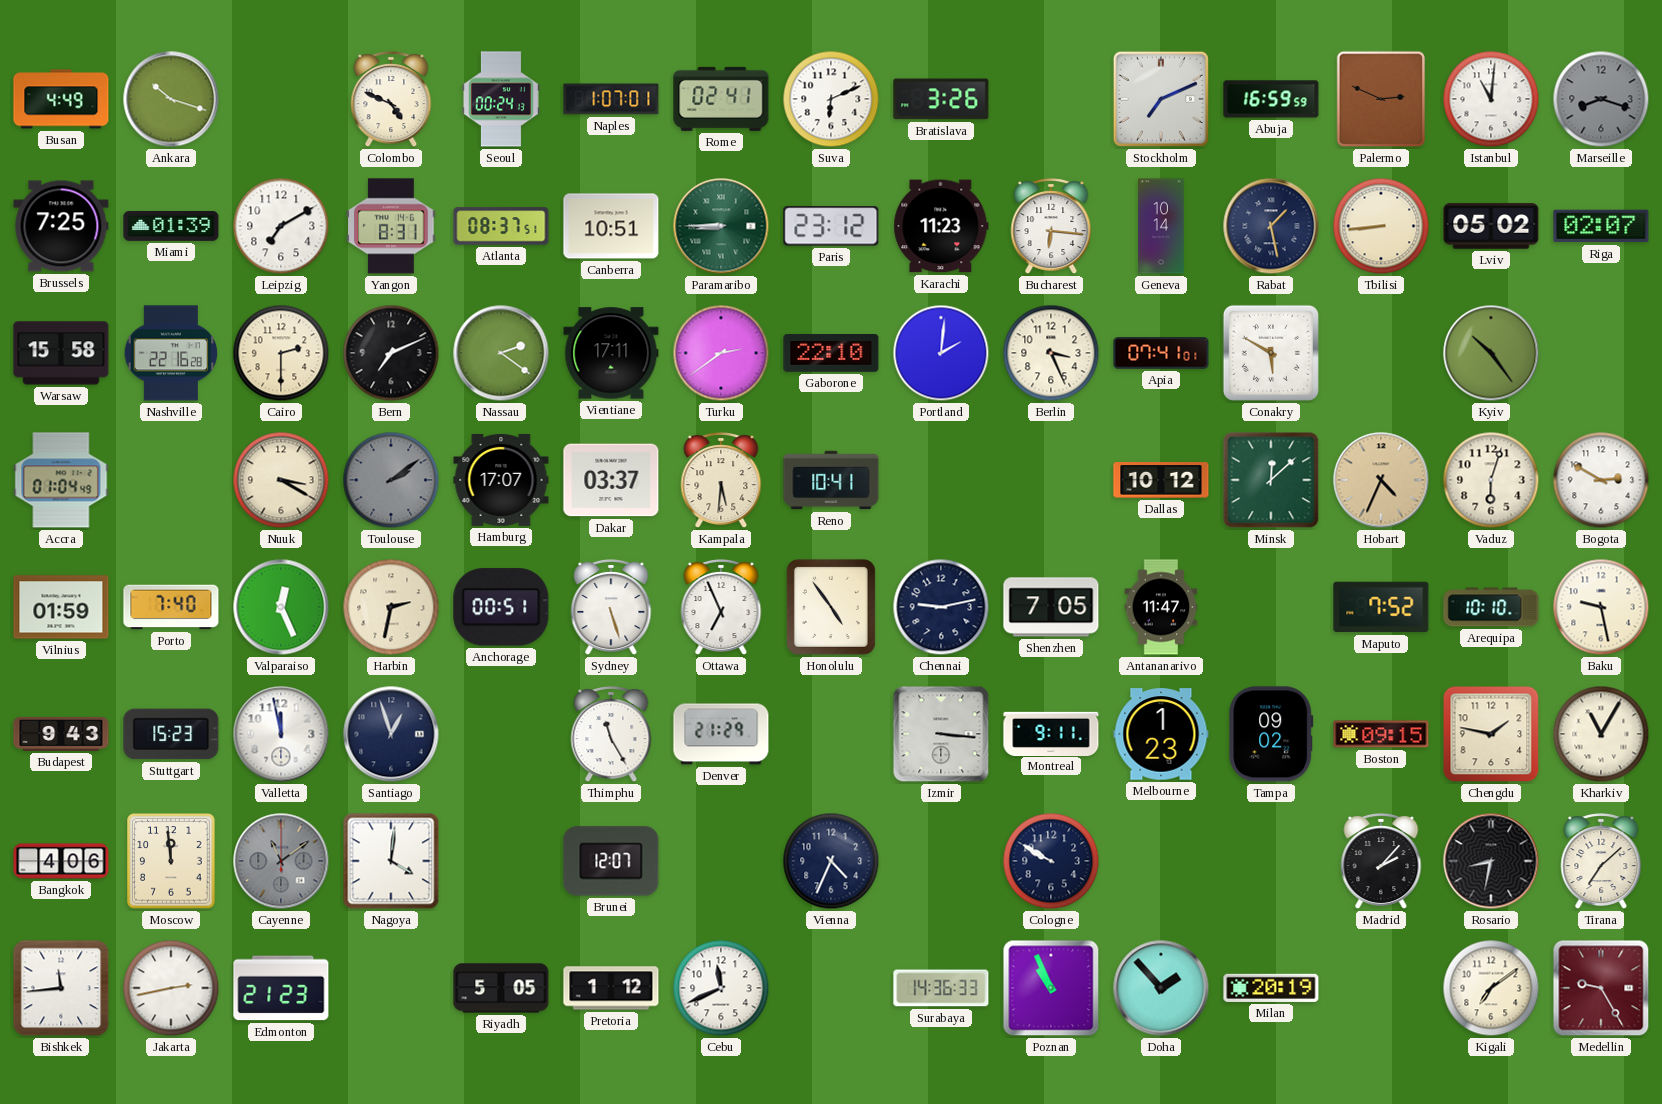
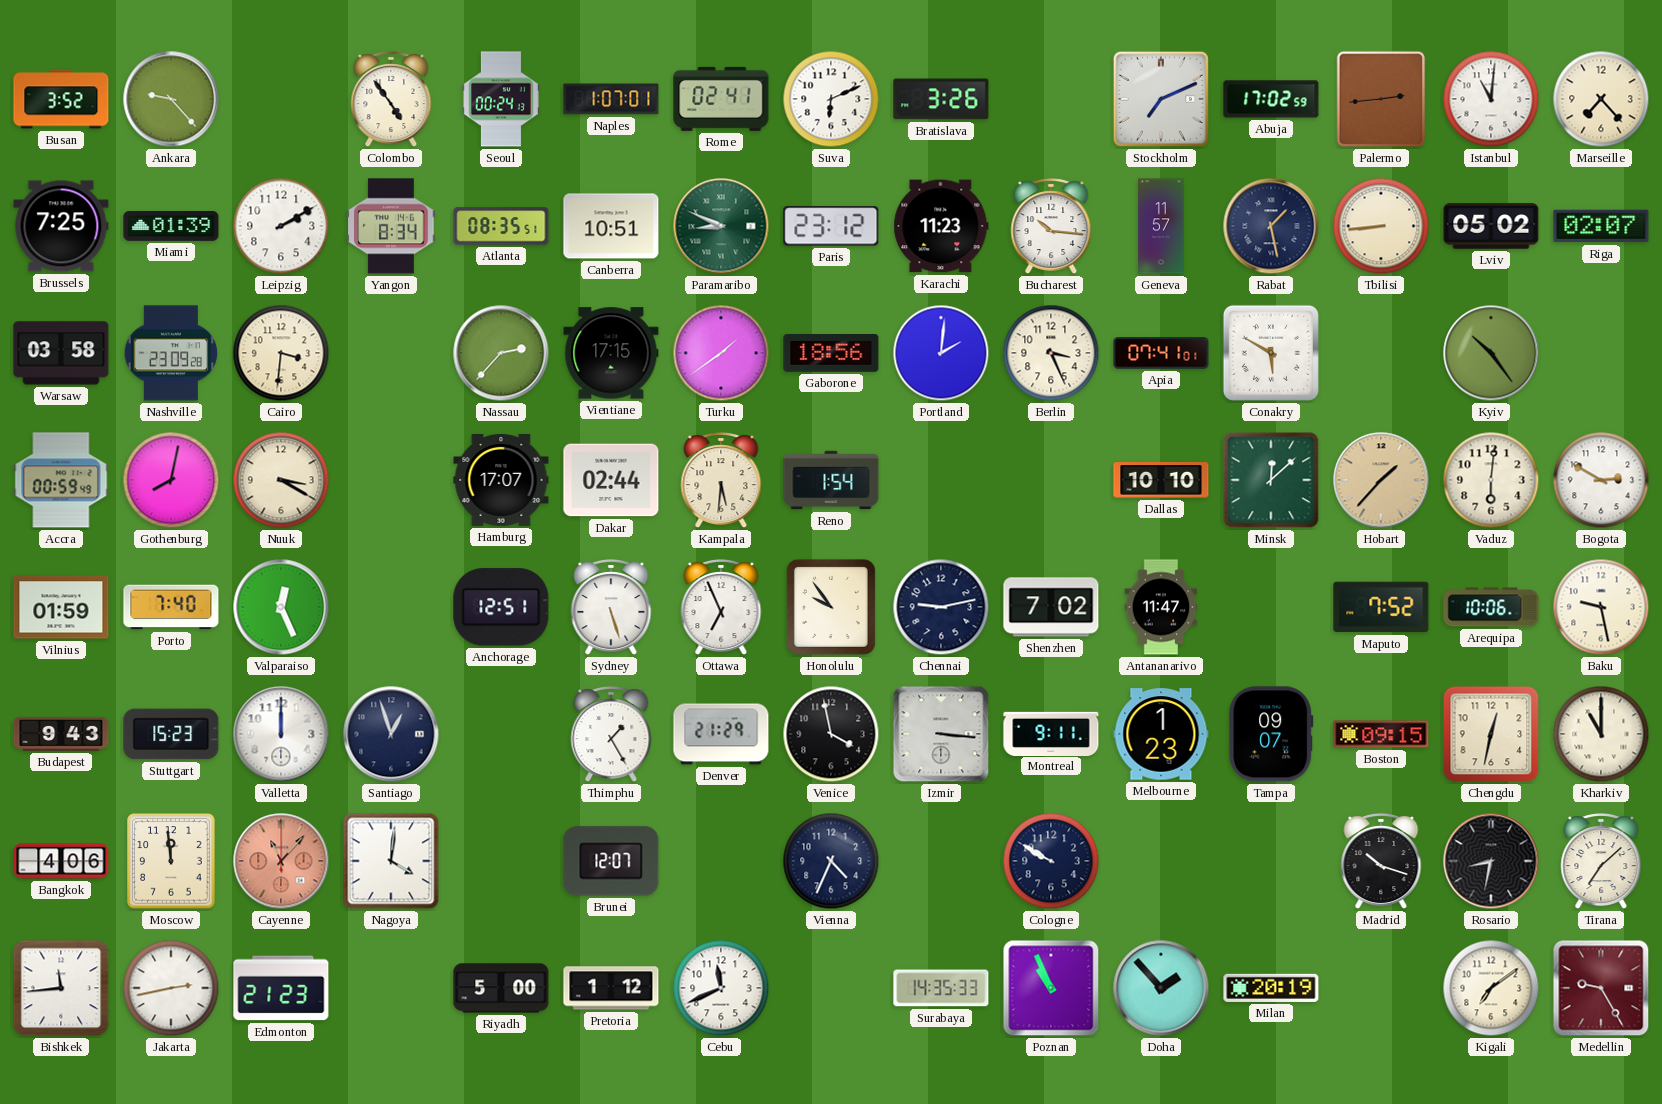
Busan: 4:49 -> 3:52
Ankara: 10:18 -> 9:23
Colombo: 4:49 -> 4:54
Abuja: 16:59 -> 17:02
Palermo: 2:49 -> 2:44
Marseille: 8:18 -> 7:23
Marseille dial: grey -> cream
Leipzig: 7:10 -> 2:10
Yangon: 8:31 -> 8:34
Atlanta: 08:37 -> 08:35
Paramaribo: 8:45 -> 8:49
Bucharest: 6:16 -> 10:16
Geneva: 10:14 -> 11:57
Warsaw: 15:58 -> 03:58
Nashville: 22:16 -> 23:09
Cairo: 2:30 -> 3:31
Bern: 7:11 -> none
Nassau: 2:21 -> 2:37
Vientiane: 17:11 -> 17:15
Turku: 2:39 -> 1:39
Gaborone: 22:10 -> 18:56
Accra: 01:04 -> 00:59
Gothenburg: none -> 8:02
Toulouse: 2:09 -> none
Dakar: 03:37 -> 02:44
Reno: 10:41 -> 1:54
Dallas: 10:12 -> 10:10
Hobart: 4:34 -> 1:37
Vaduz: 6:03 -> 6:01
Harbin: 2:32 -> none
Anchorage: 00:51 -> 12:51
Honolulu: 4:54 -> 9:54
Shenzhen: 7:05 -> 7:02
Arequipa: 10:10 -> 10:06
Valletta: 11:58 -> 12:00
Thimphu: 11:25 -> 1:25
Venice: none -> 3:58
Tampa: 09:02 -> 09:07
Chengdu: 1:47 -> 12:32
Kharkiv: 11:05 -> 11:00
Cayenne: 11:09 -> 11:07
Cayenne dial: grey -> salmon
Madrid: 2:07 -> 10:18
Riyadh: 5:05 -> 5:00
Surabaya: 14:36 -> 14:35
